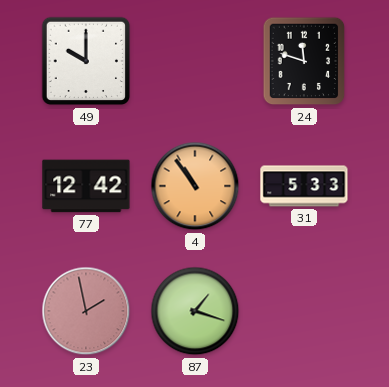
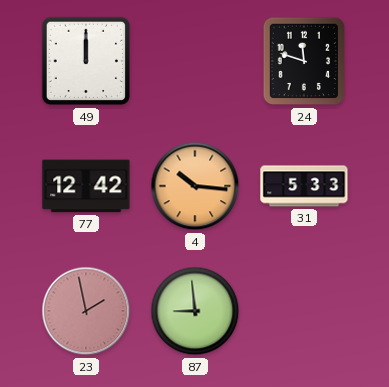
49: 10:00 -> 12:00
4: 10:54 -> 10:16
87: 1:18 -> 8:59
